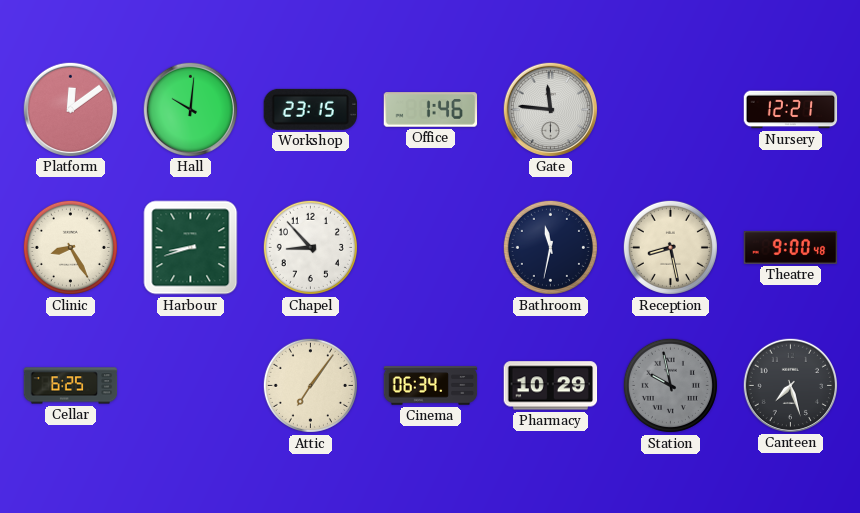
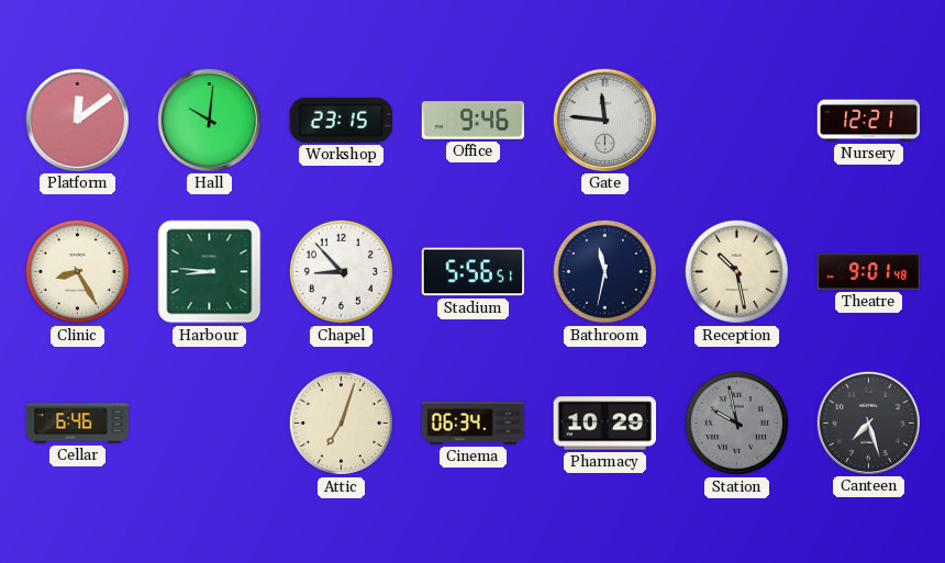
Office: 1:46 -> 9:46
Harbour: 8:42 -> 8:46
Stadium: none -> 5:56
Reception: 8:28 -> 10:28
Theatre: 9:00 -> 9:01
Cellar: 6:25 -> 6:46
Attic: 7:06 -> 7:03
